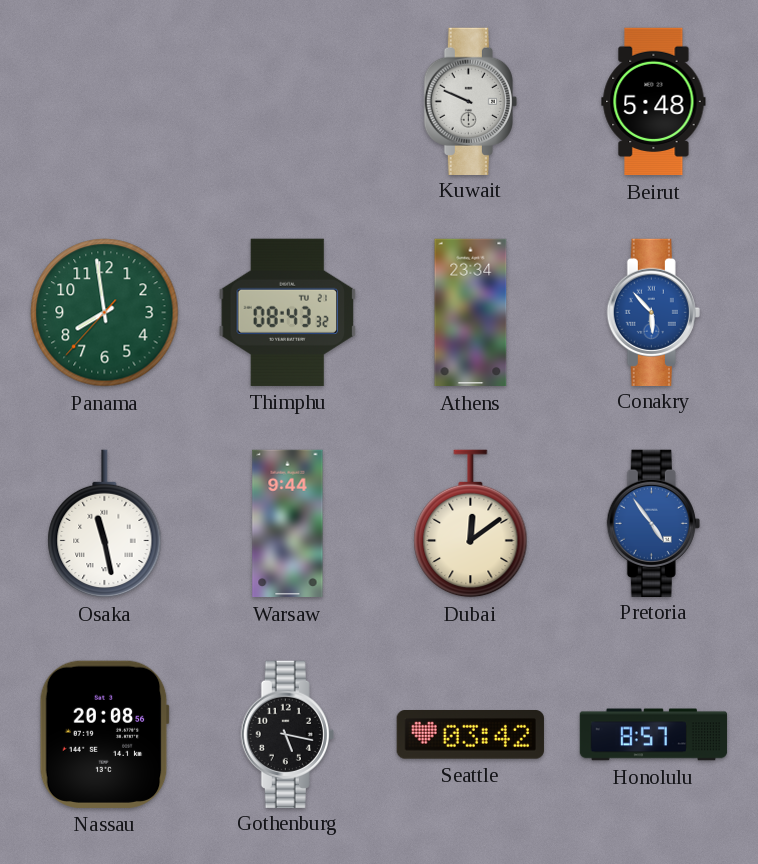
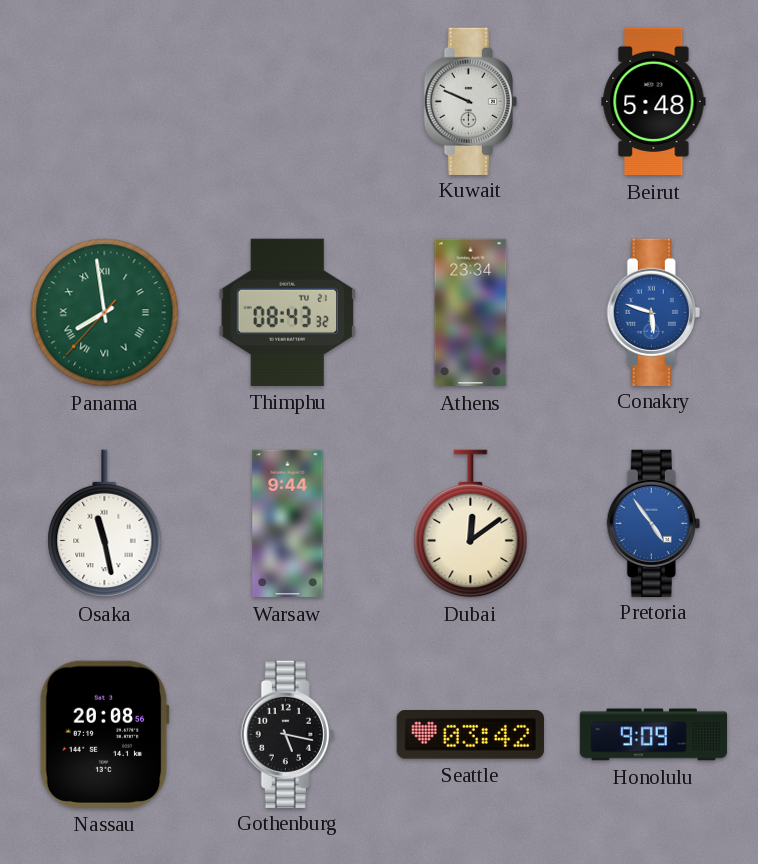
Panama numerals: Arabic -> Roman
Conakry: 5:53 -> 5:48
Honolulu: 8:57 -> 9:09
